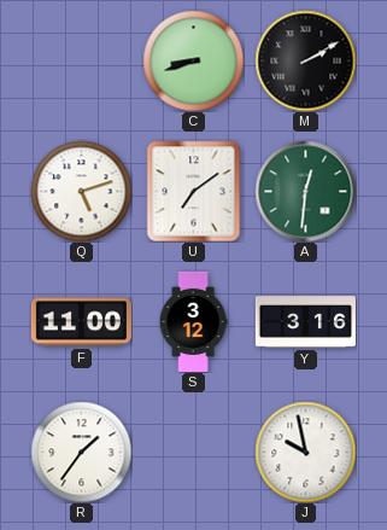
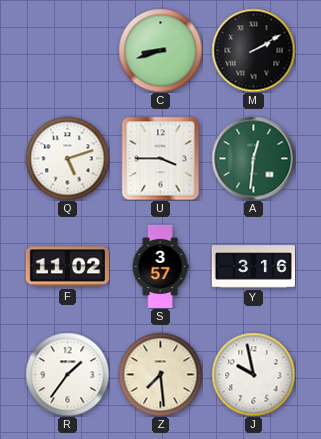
U: 7:09 -> 3:45
F: 11:00 -> 11:02
S: 3:12 -> 3:57
Z: none -> 7:29
